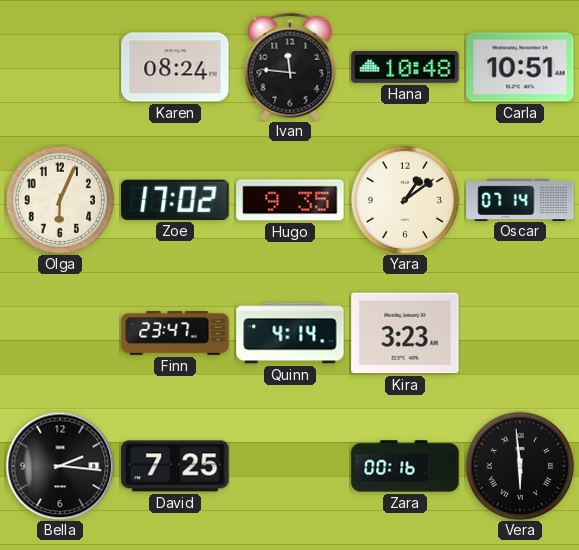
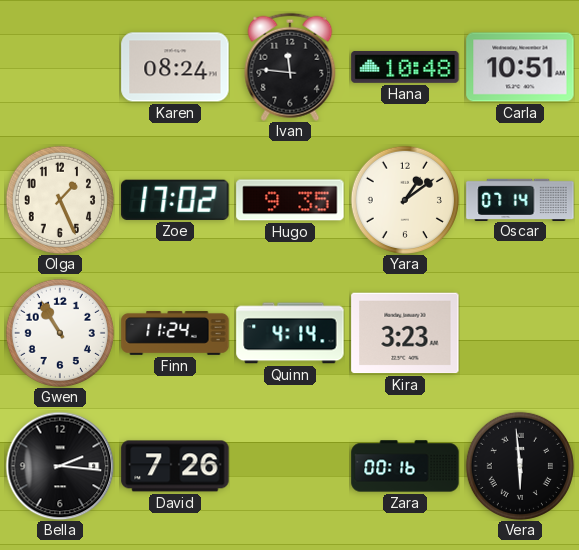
Olga: 6:04 -> 1:26
Gwen: none -> 10:55
Finn: 23:47 -> 11:24
David: 7:25 -> 7:26
